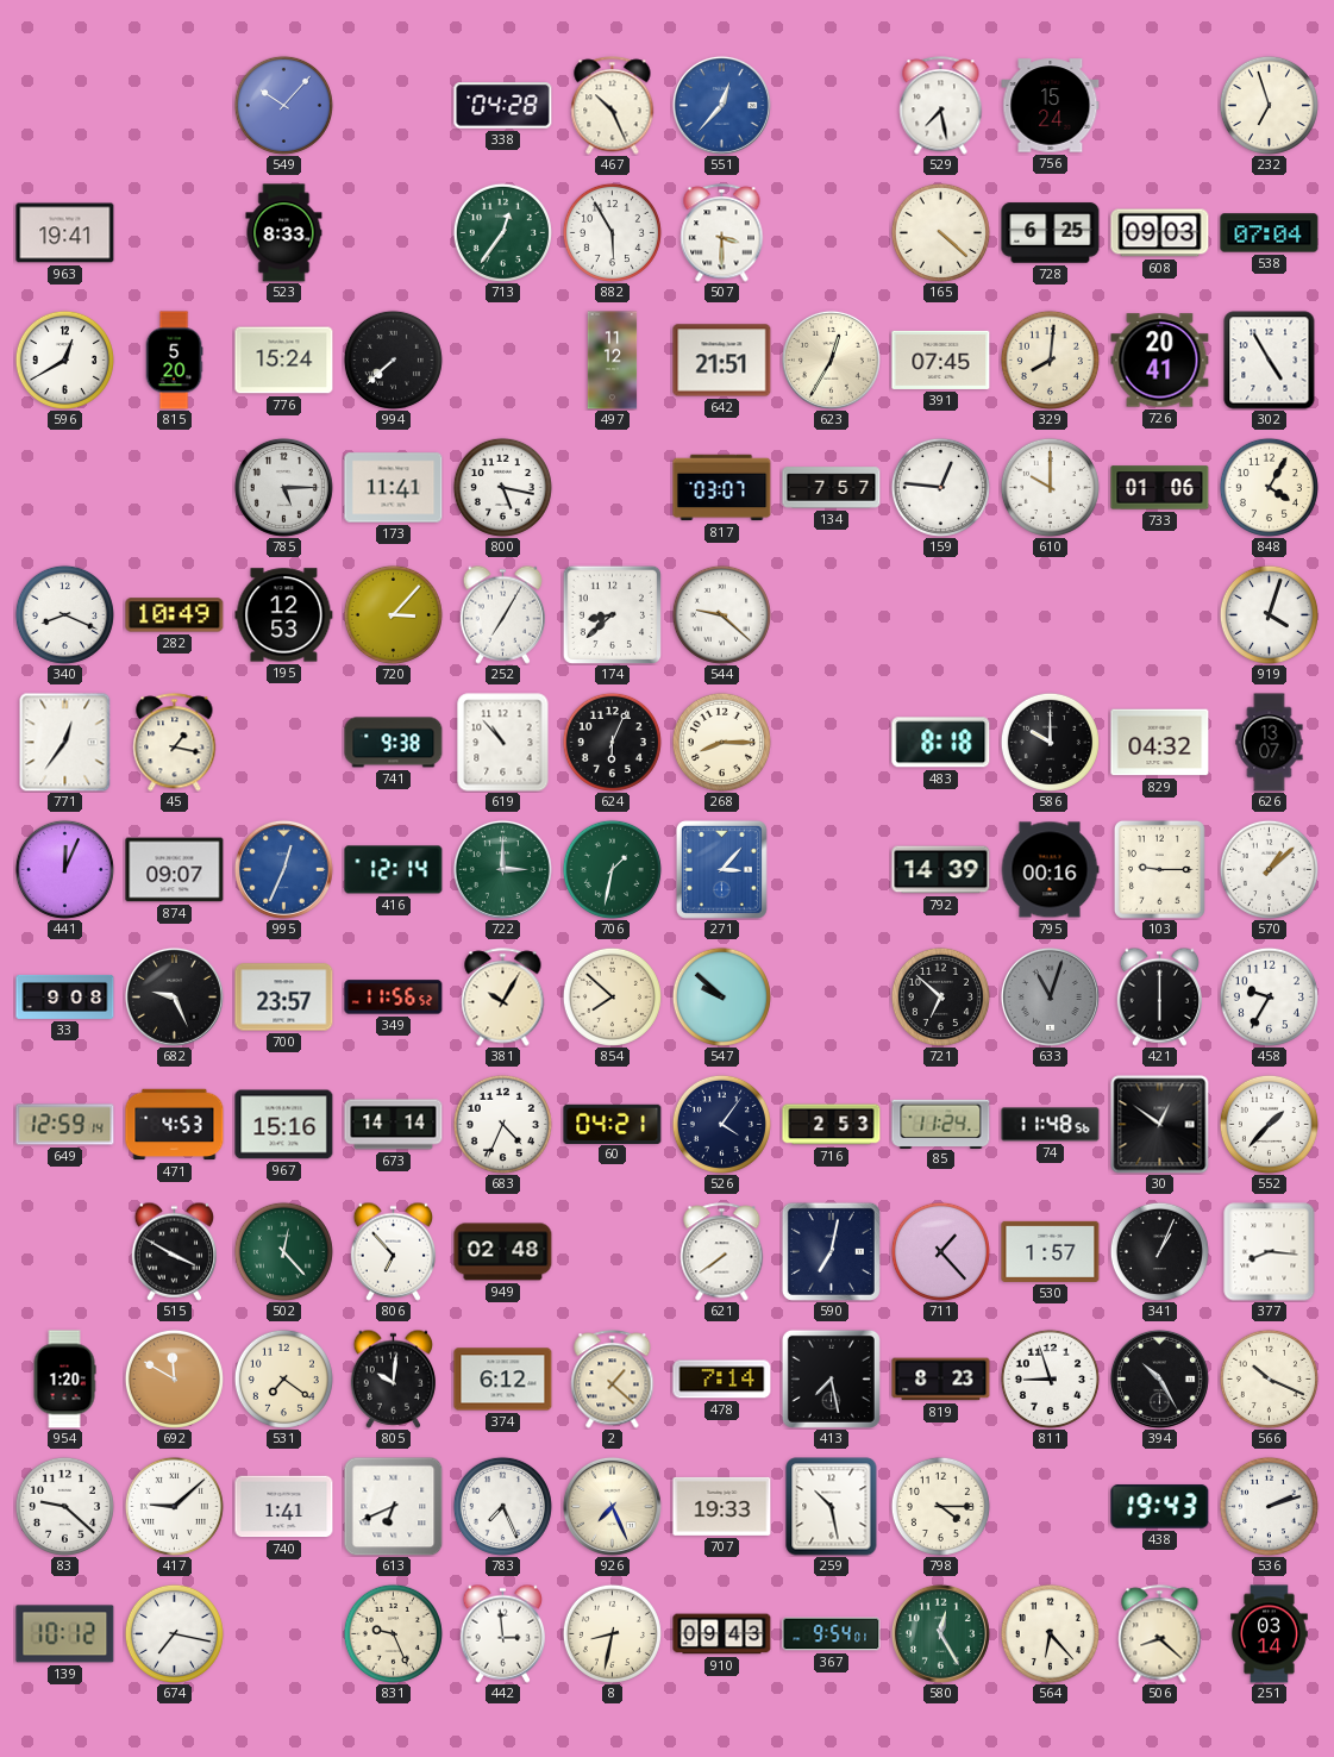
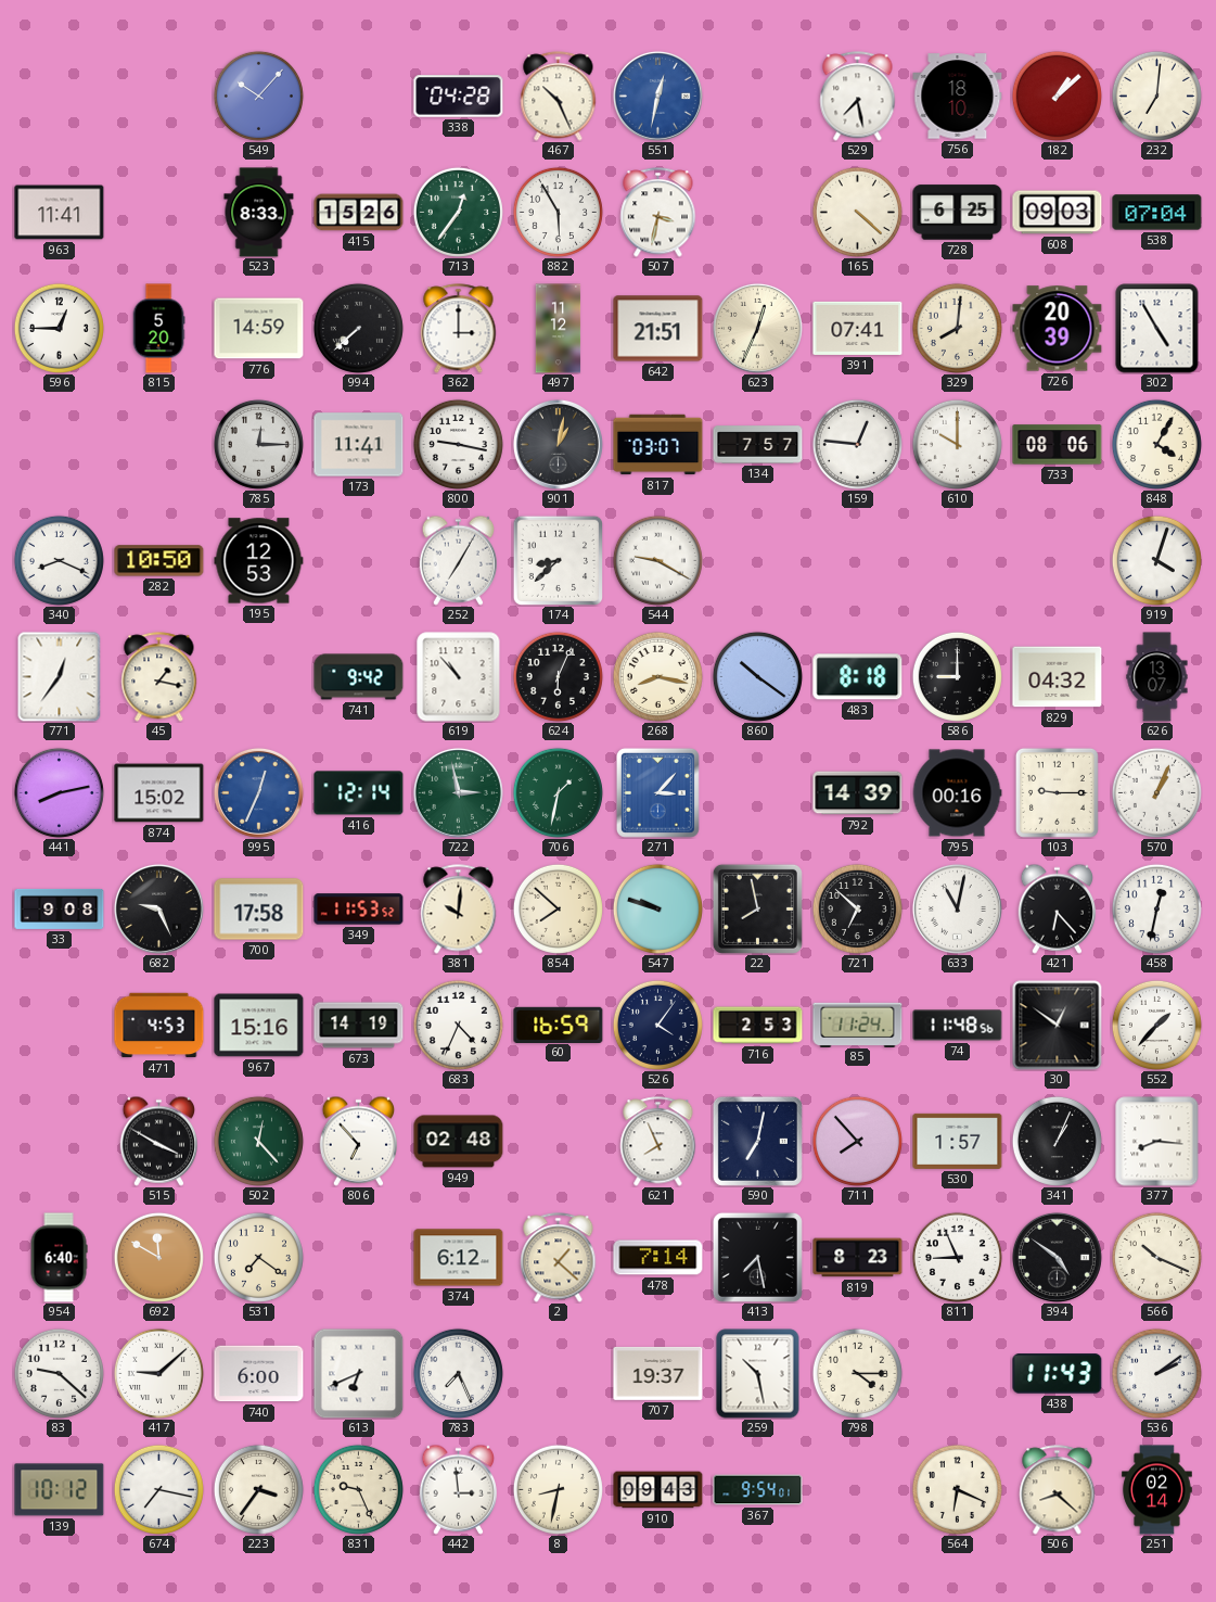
551: 12:37 -> 12:32
756: 15:24 -> 18:10
182: none -> 1:08
232: 6:57 -> 7:01
963: 19:41 -> 11:41
415: none -> 15:26
507: 3:30 -> 3:32
596: 12:40 -> 12:45
776: 15:24 -> 14:59
362: none -> 3:00
623: 12:35 -> 12:34
391: 07:45 -> 07:41
726: 20:41 -> 20:39
785: 5:15 -> 12:15
800: 5:17 -> 9:17
901: none -> 1:02
733: 01:06 -> 08:06
282: 10:49 -> 10:50
720: 3:07 -> none
544: 9:22 -> 9:20
741: 9:38 -> 9:42
268: 8:15 -> 8:17
860: none -> 10:21
586: 10:00 -> 9:00
441: 12:04 -> 8:13
874: 09:07 -> 15:02
722: 3:00 -> 2:58
570: 1:08 -> 1:04
700: 23:57 -> 17:58
349: 11:56 -> 11:53
381: 10:05 -> 10:01
547: 9:52 -> 9:48
22: none -> 7:58
633: 11:03 -> 11:02
633 dial: grey -> white
421: 6:00 -> 6:23
458: 9:35 -> 12:32
649: 12:59 -> none
673: 14:14 -> 14:19
60: 04:21 -> 16:59
621: 7:39 -> 7:56
711: 1:23 -> 7:53
954: 1:20 -> 6:40
805: 10:01 -> none
811: 8:57 -> 8:56
394: 10:25 -> 4:51
740: 1:41 -> 6:00
926: 7:26 -> none
707: 19:33 -> 19:37
438: 19:43 -> 11:43
536: 2:12 -> 2:09
223: none -> 3:36
580: 12:25 -> none
564: 6:23 -> 6:19
251: 03:14 -> 02:14
